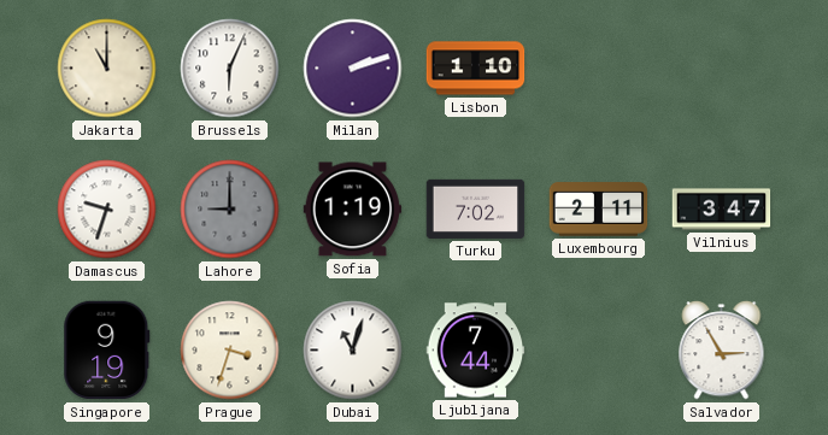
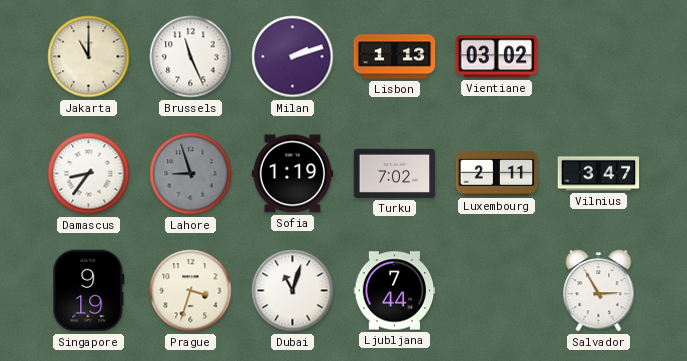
Brussels: 6:04 -> 11:26
Lisbon: 1:10 -> 1:13
Vientiane: none -> 03:02
Damascus: 9:33 -> 8:36
Lahore: 9:00 -> 8:57
